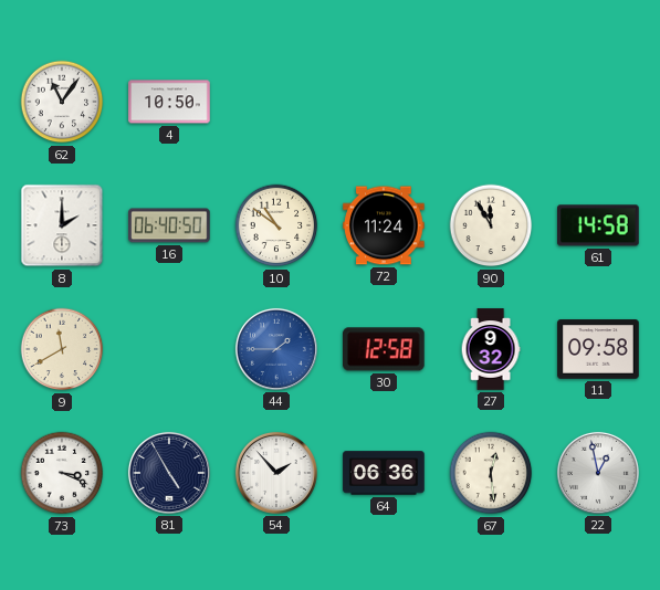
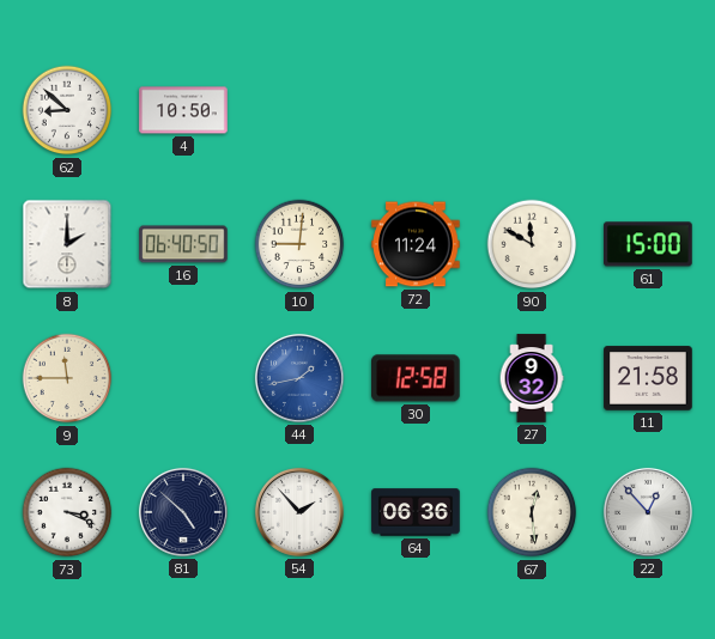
62: 11:06 -> 8:52
10: 10:51 -> 9:01
90: 11:55 -> 11:50
61: 14:58 -> 15:00
9: 11:40 -> 11:45
44: 1:45 -> 1:43
11: 09:58 -> 21:58
81: 4:55 -> 4:52
22: 12:58 -> 12:53
